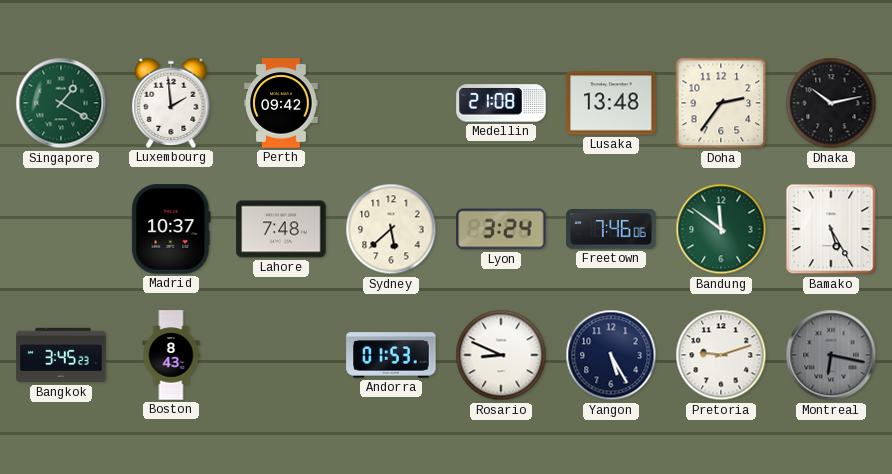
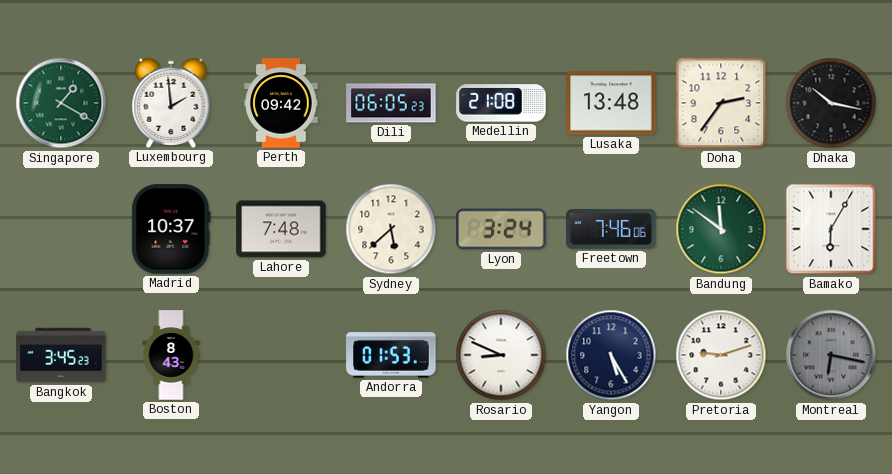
Dili: none -> 06:05
Dhaka: 10:13 -> 10:17
Bamako: 5:25 -> 6:05
